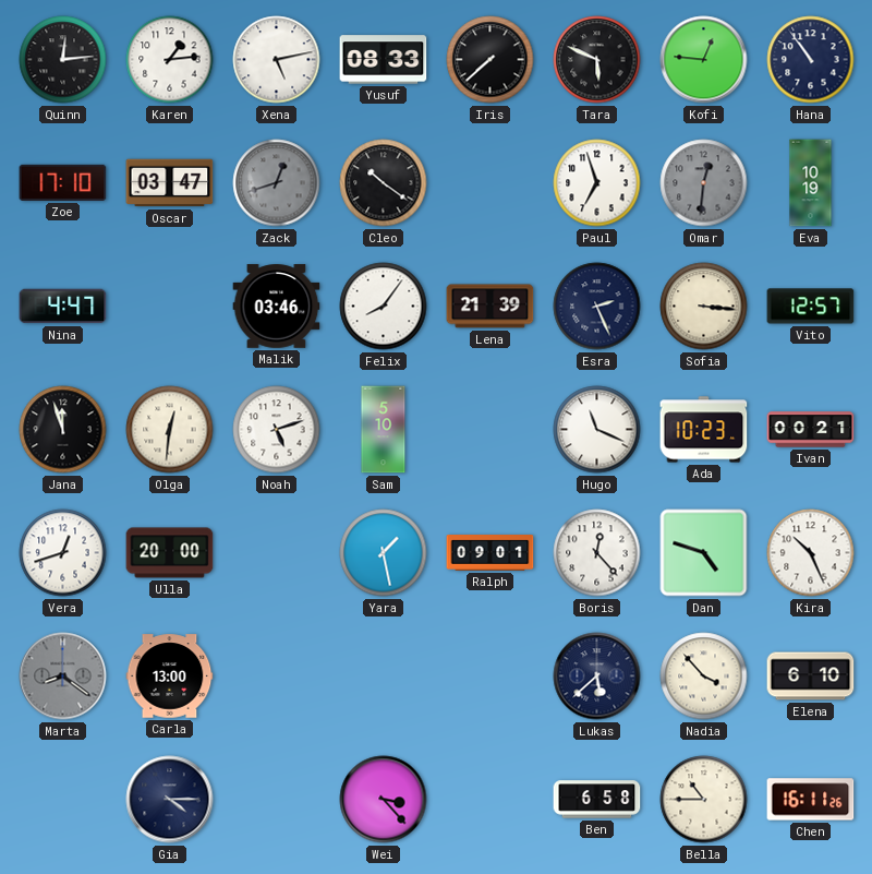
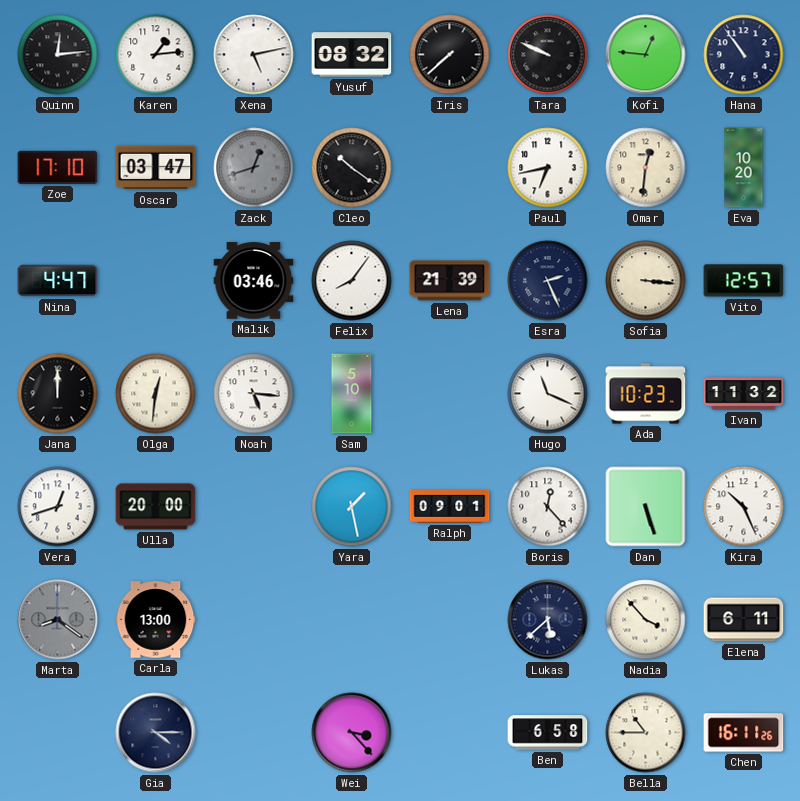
Yusuf: 08:33 -> 08:32
Tara: 5:49 -> 9:49
Paul: 6:57 -> 6:43
Omar dial: grey -> cream
Eva: 10:19 -> 10:20
Jana: 11:57 -> 12:00
Noah: 5:12 -> 5:16
Ivan: 00:21 -> 11:32
Dan: 4:48 -> 5:27
Elena: 6:10 -> 6:11
